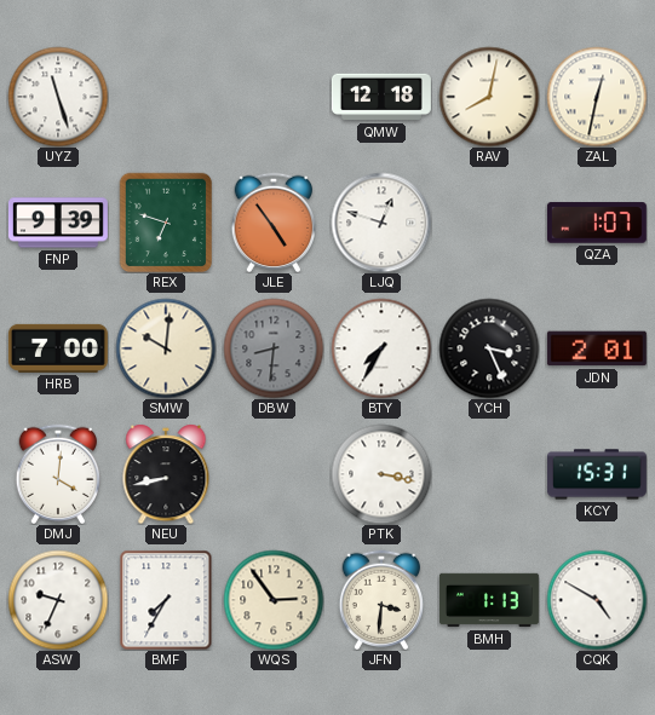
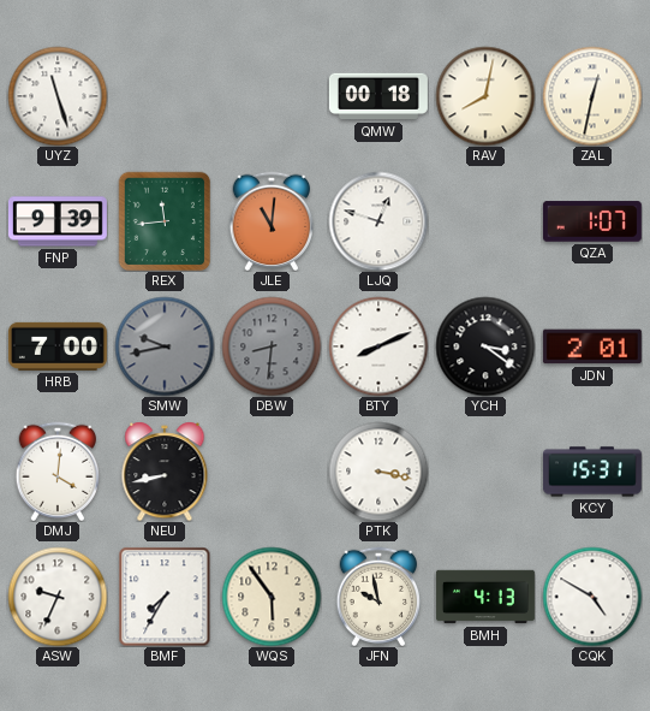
QMW: 12:18 -> 00:18
REX: 6:48 -> 11:44
JLE: 4:54 -> 11:01
SMW: 10:01 -> 9:43
SMW dial: cream -> grey
BTY: 7:35 -> 8:11
YCH: 3:26 -> 3:21
WQS: 2:54 -> 5:54
JFN: 3:31 -> 9:58
BMH: 1:13 -> 4:13
